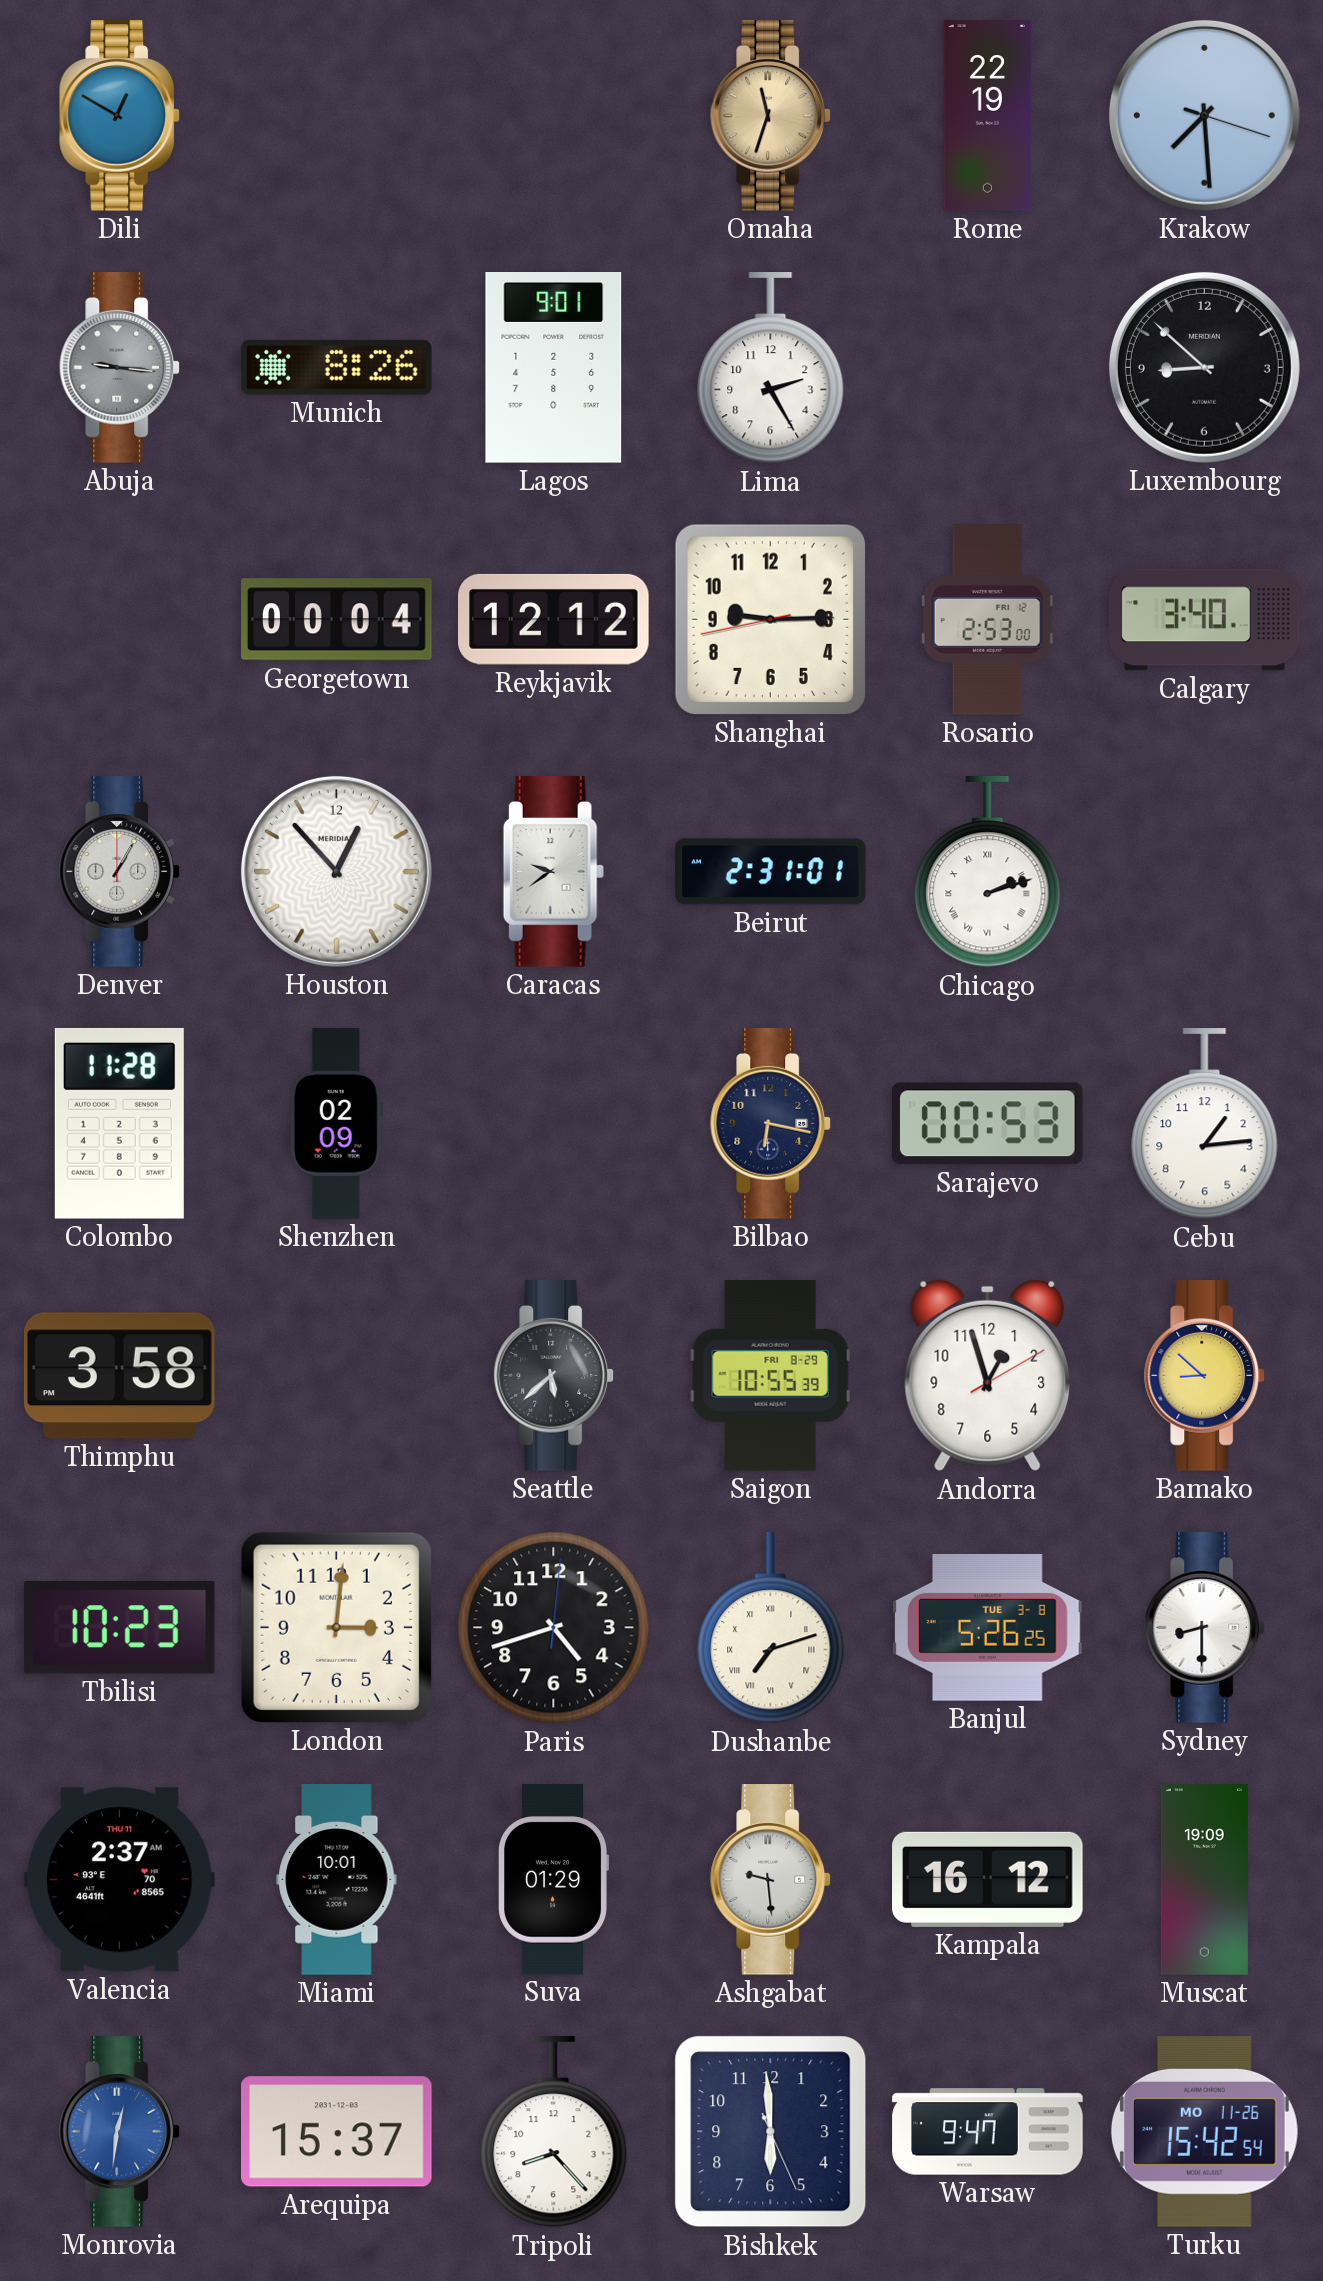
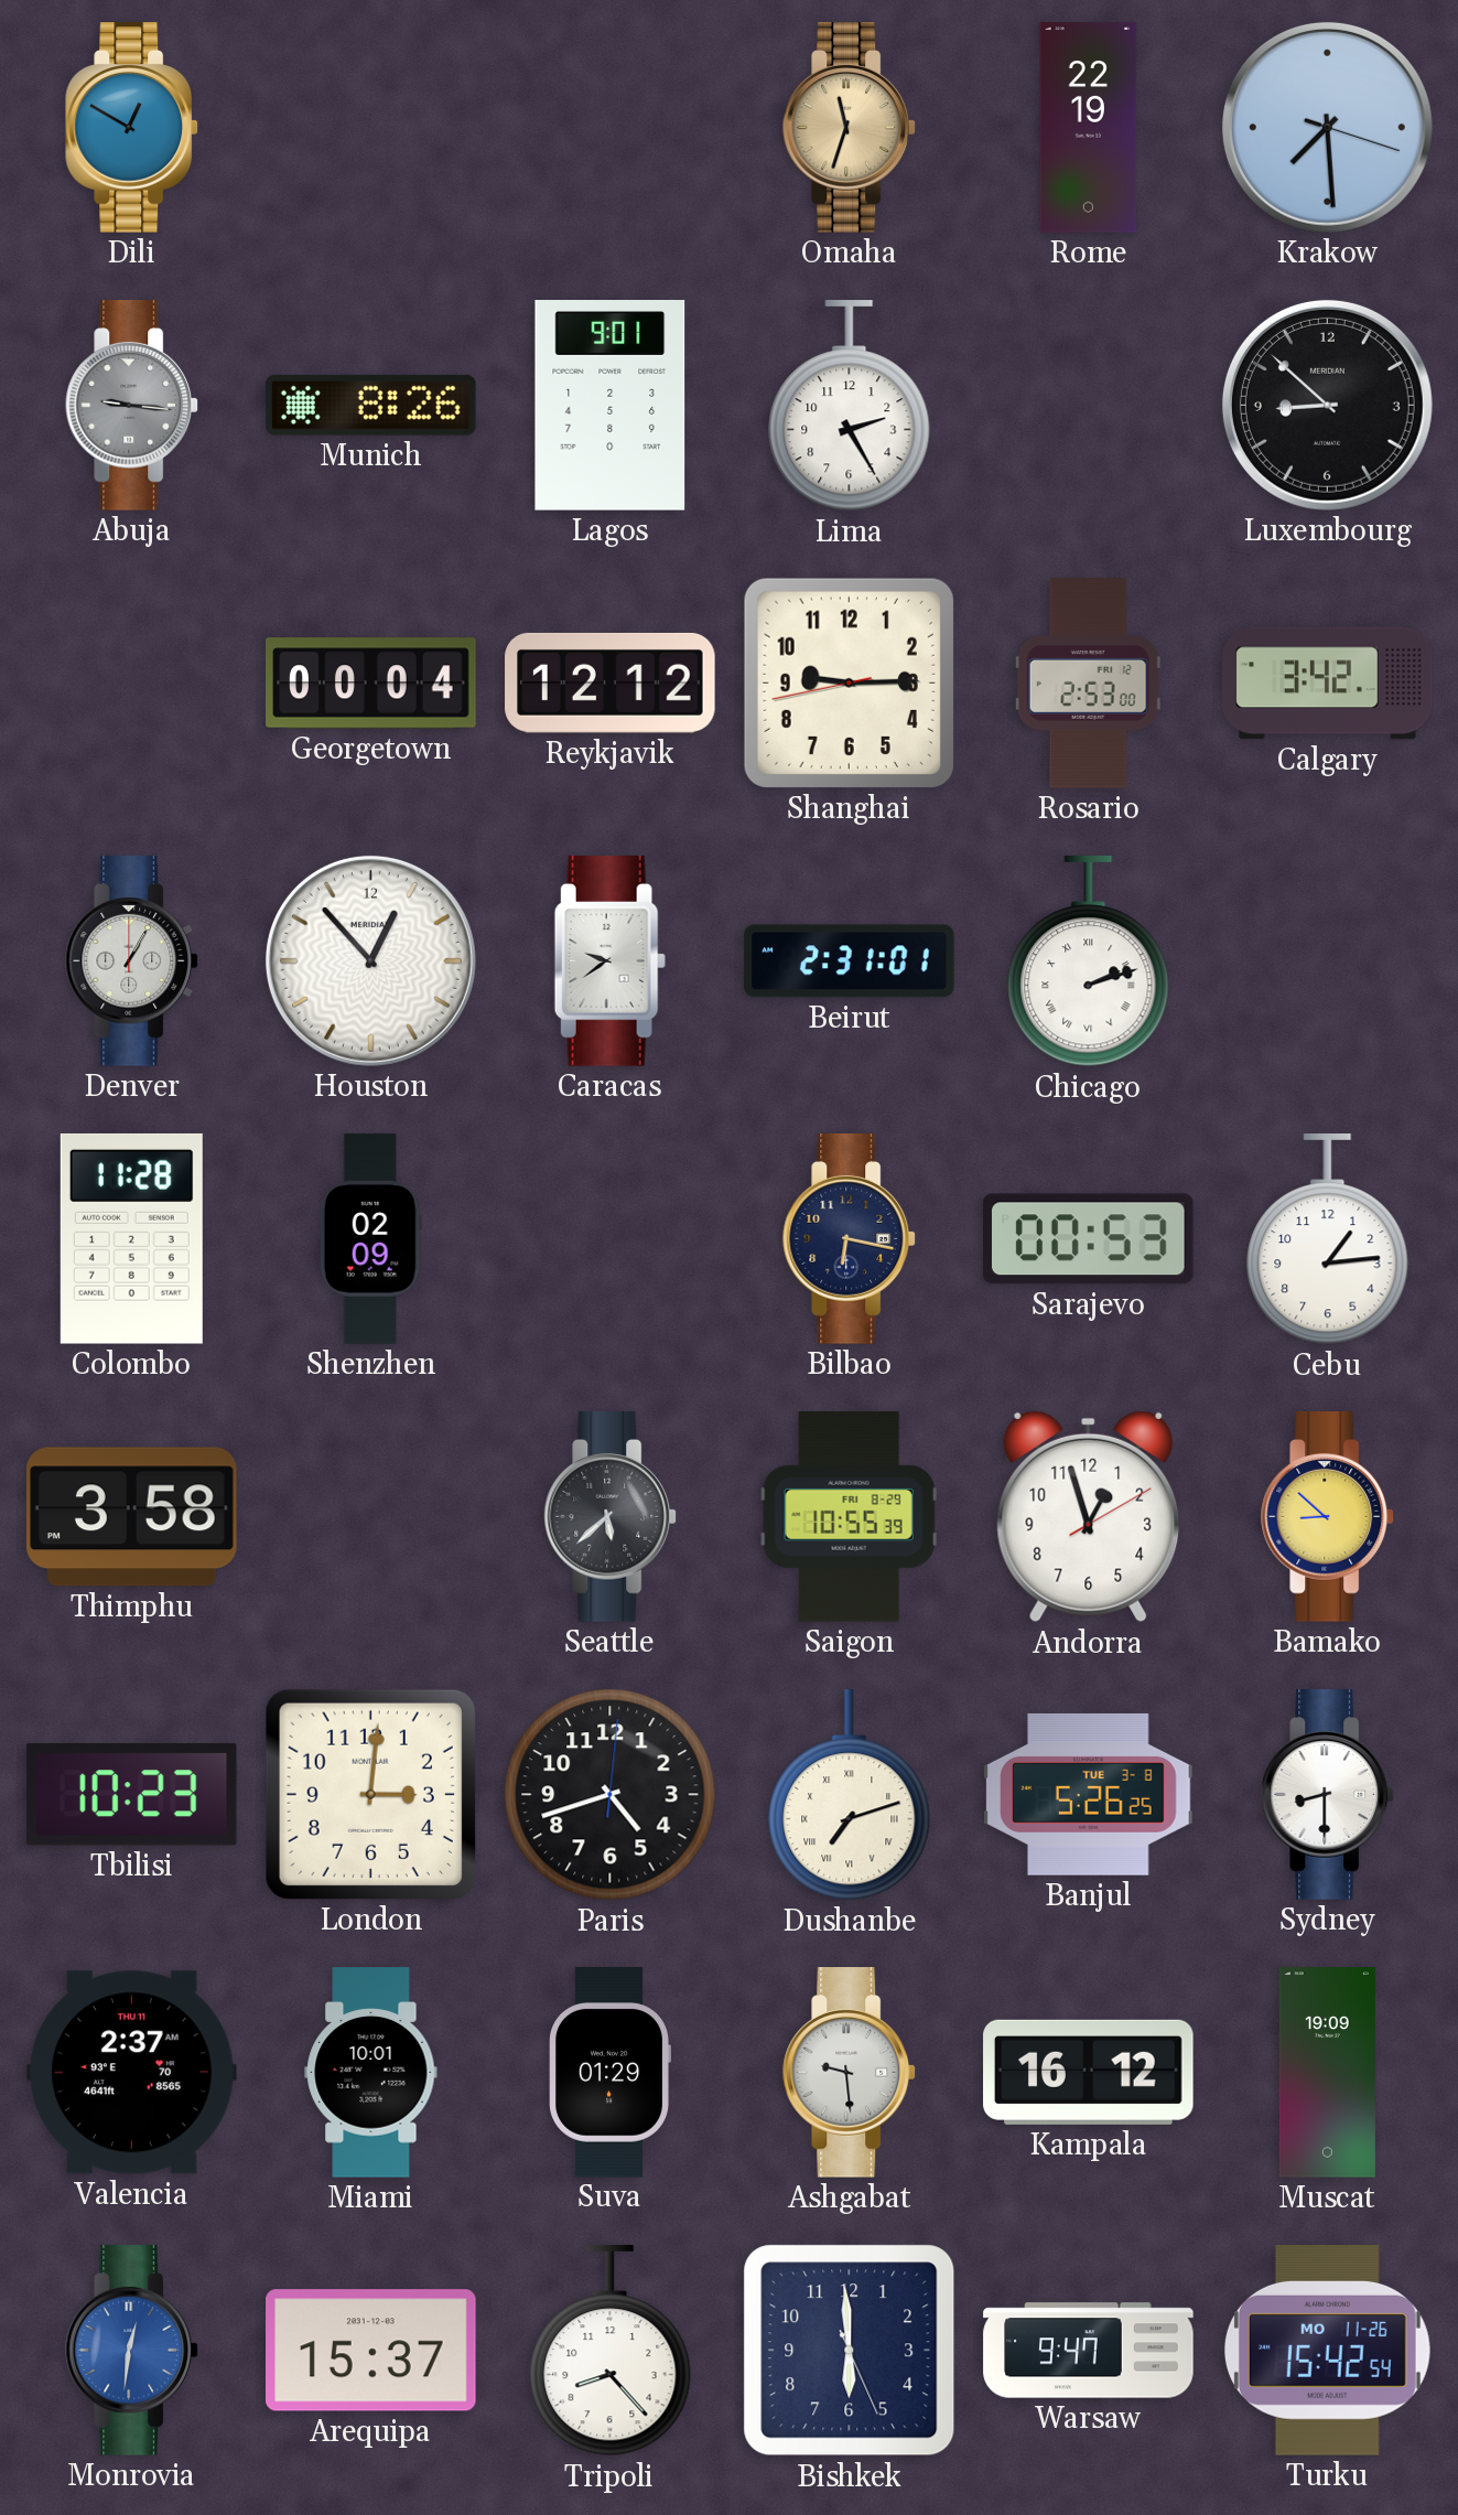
Calgary: 3:40 -> 3:42
